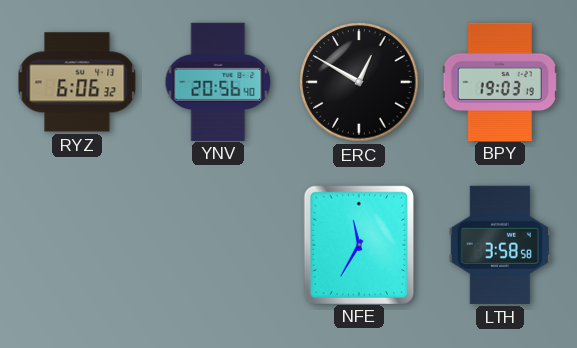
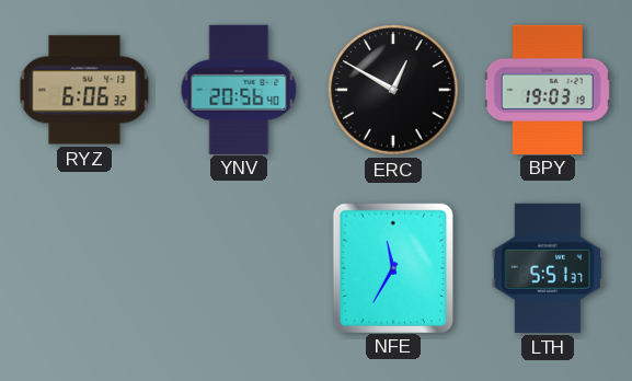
LTH: 3:58 -> 5:51
